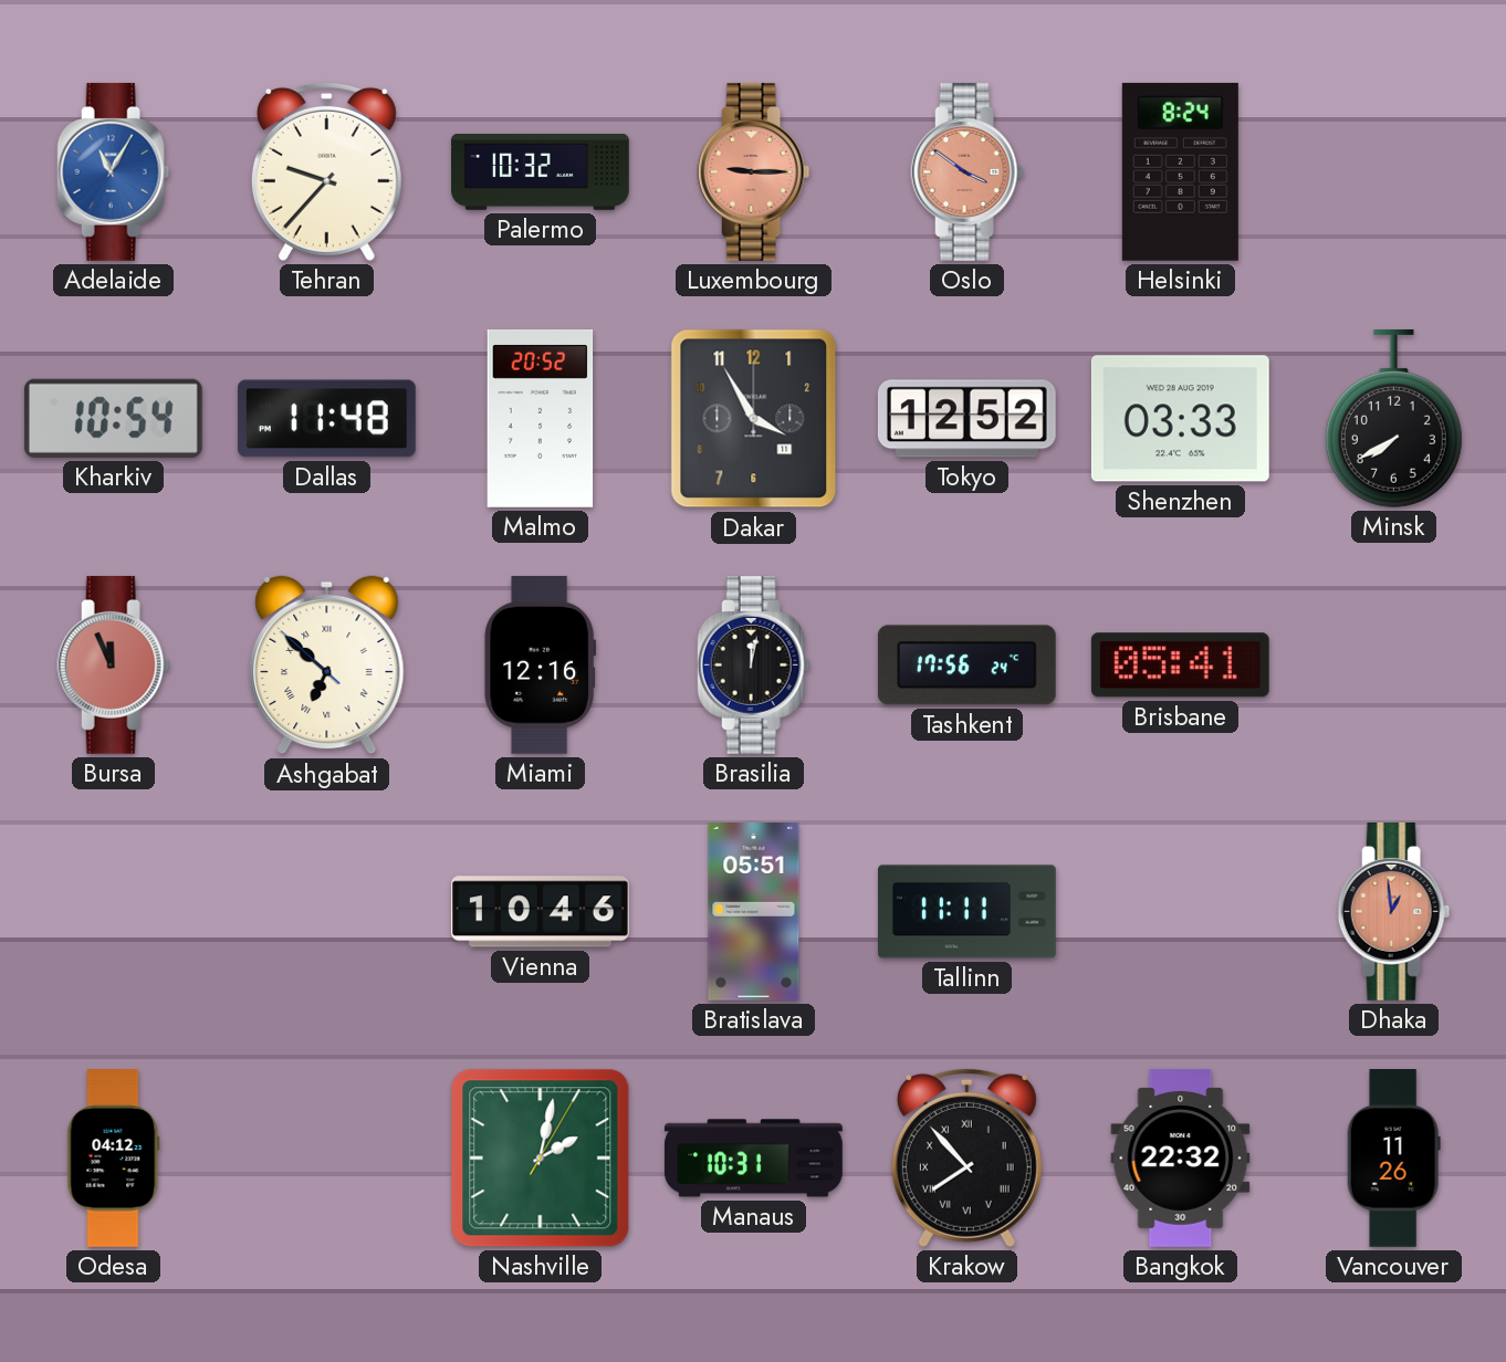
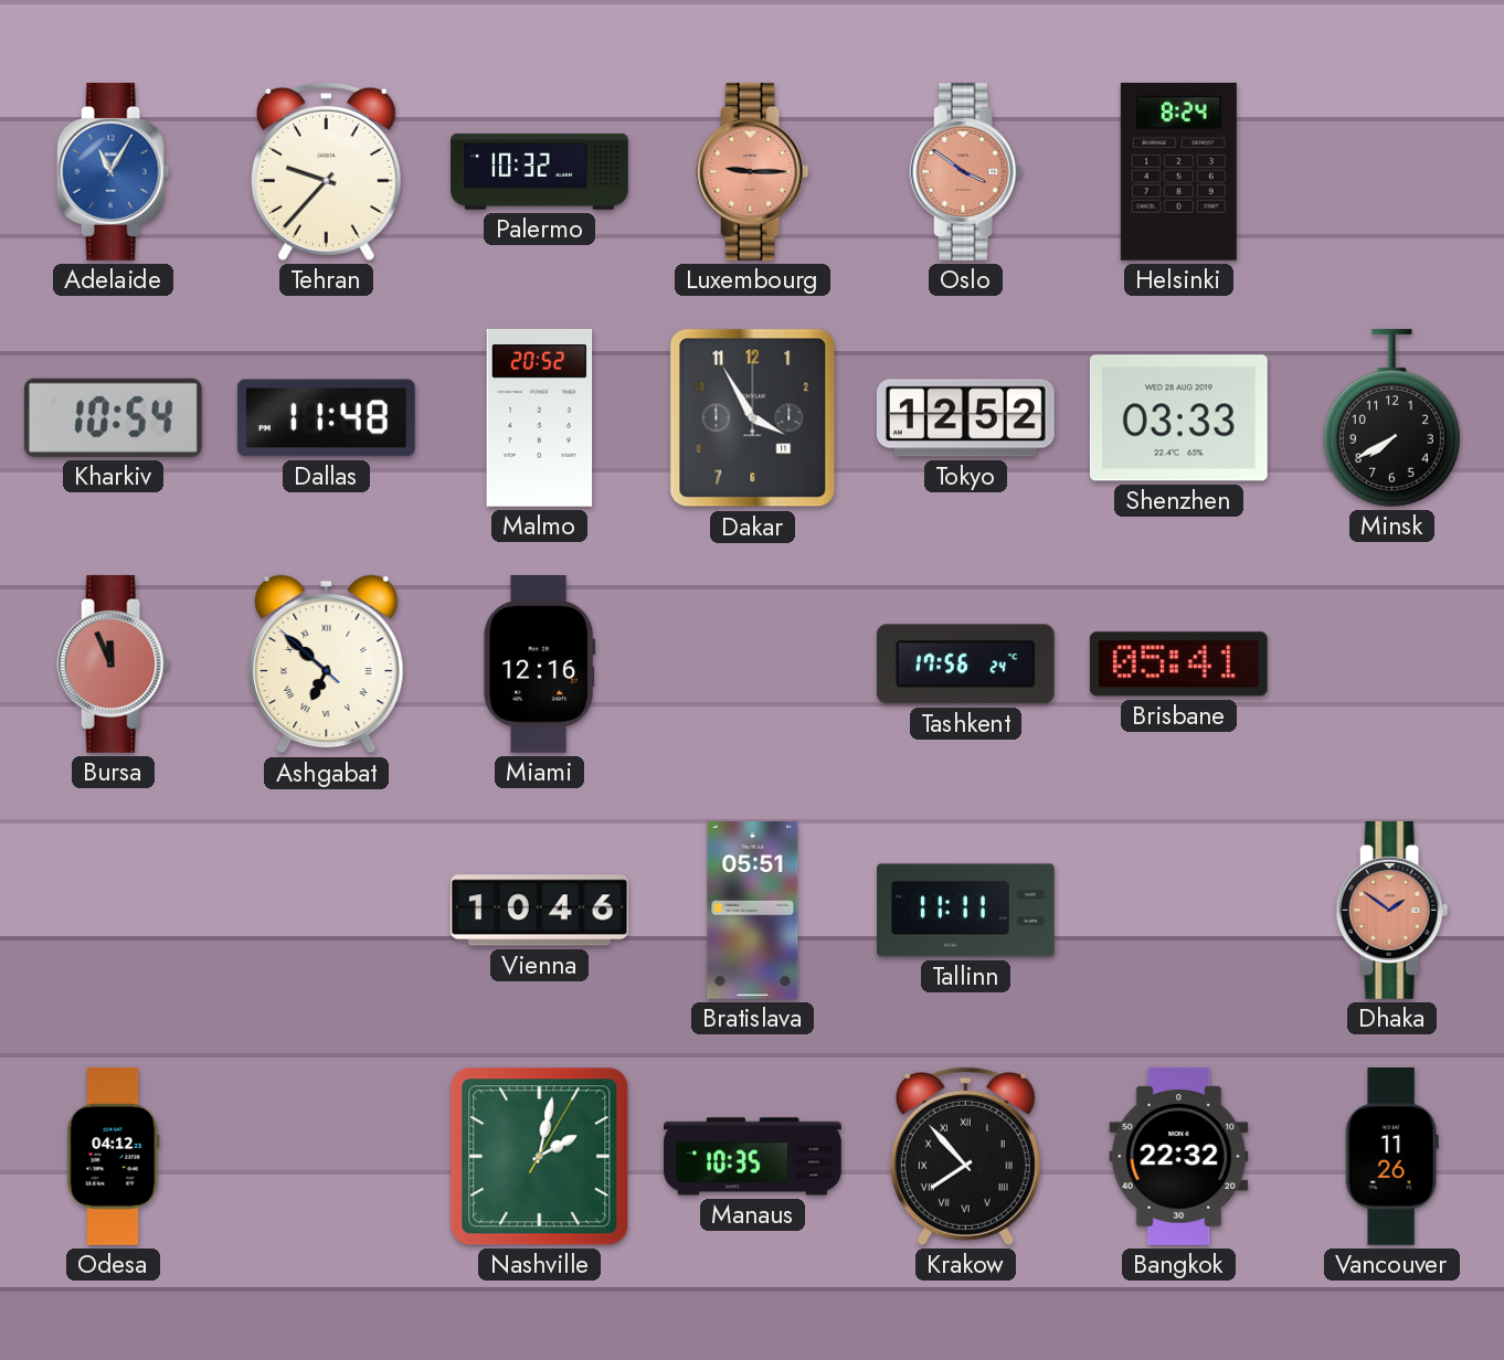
Brasilia: 12:02 -> none
Dhaka: 12:59 -> 1:51
Manaus: 10:31 -> 10:35
